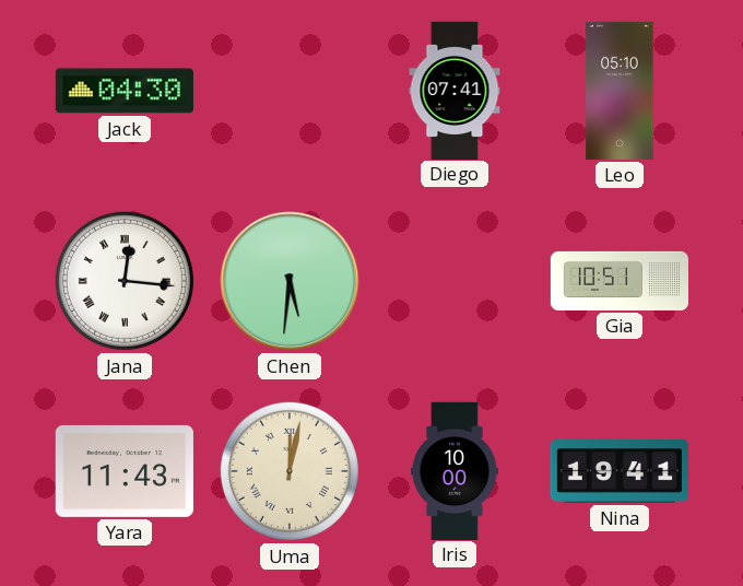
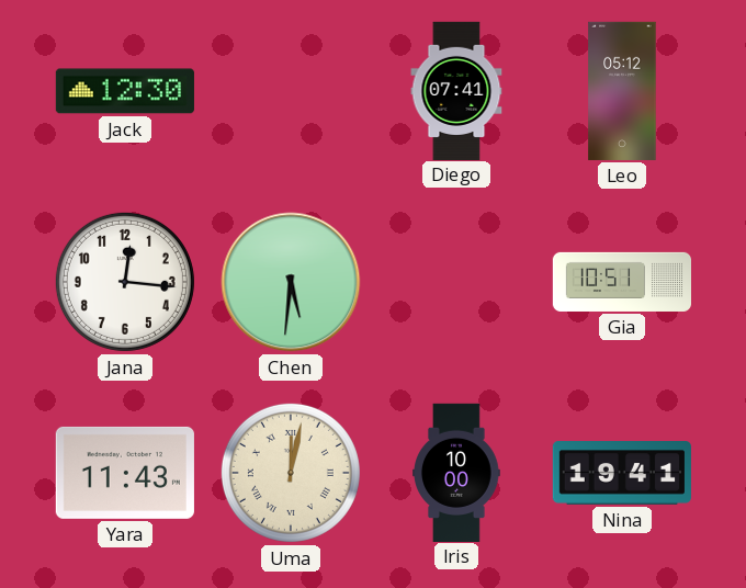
Jack: 04:30 -> 12:30
Leo: 05:10 -> 05:12
Jana numerals: Roman -> Arabic
